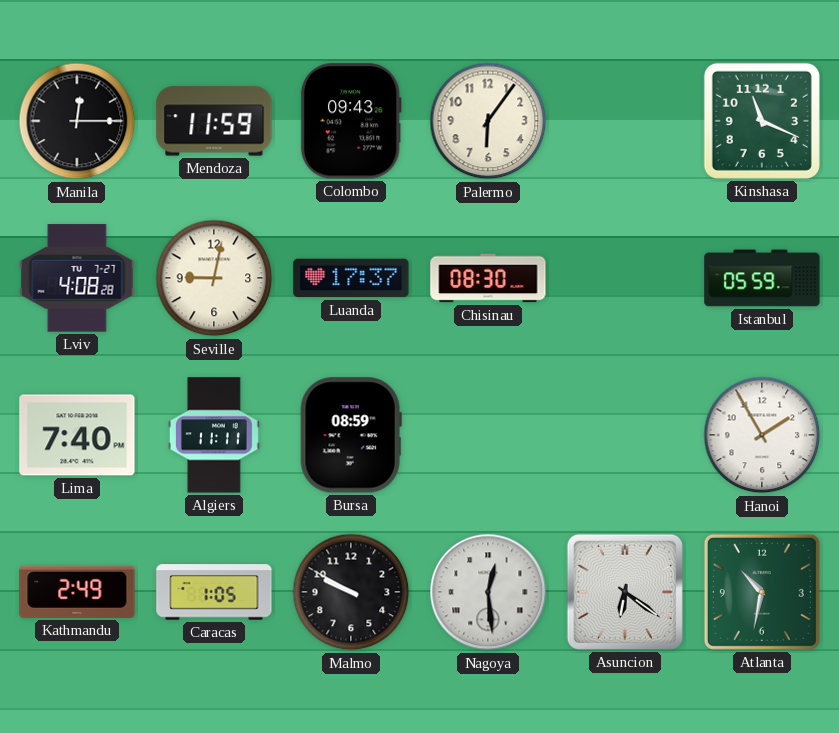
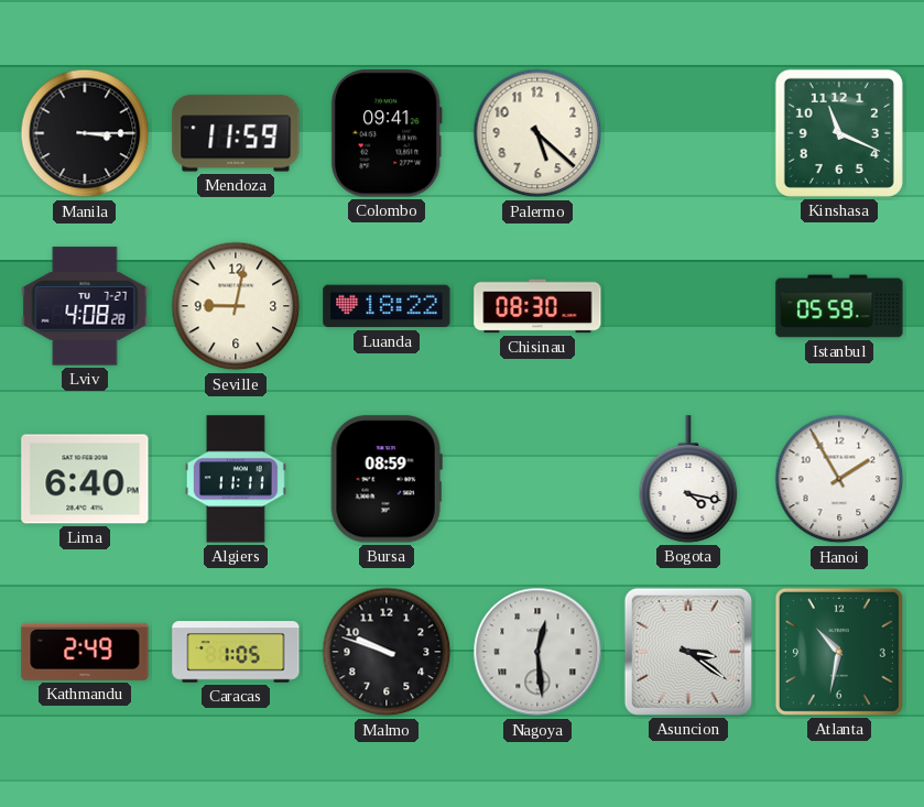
Manila: 12:15 -> 3:15
Colombo: 09:43 -> 09:41
Palermo: 6:06 -> 5:22
Luanda: 17:37 -> 18:22
Lima: 7:40 -> 6:40
Bogota: none -> 4:17
Malmo: 9:50 -> 9:48
Asuncion: 6:21 -> 3:21
